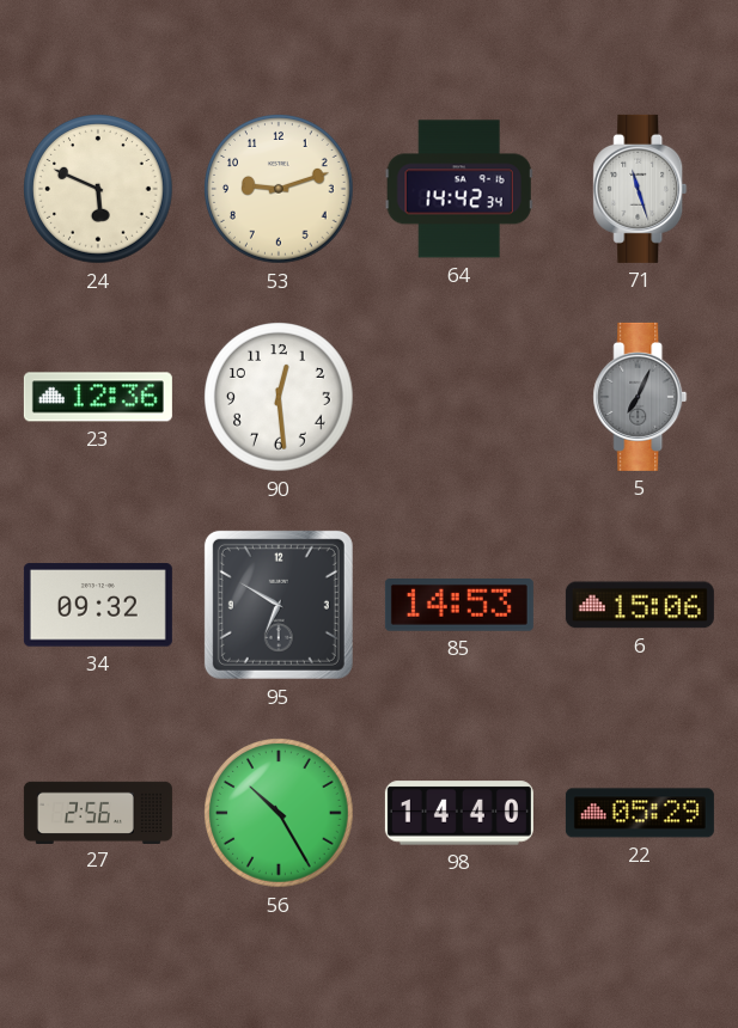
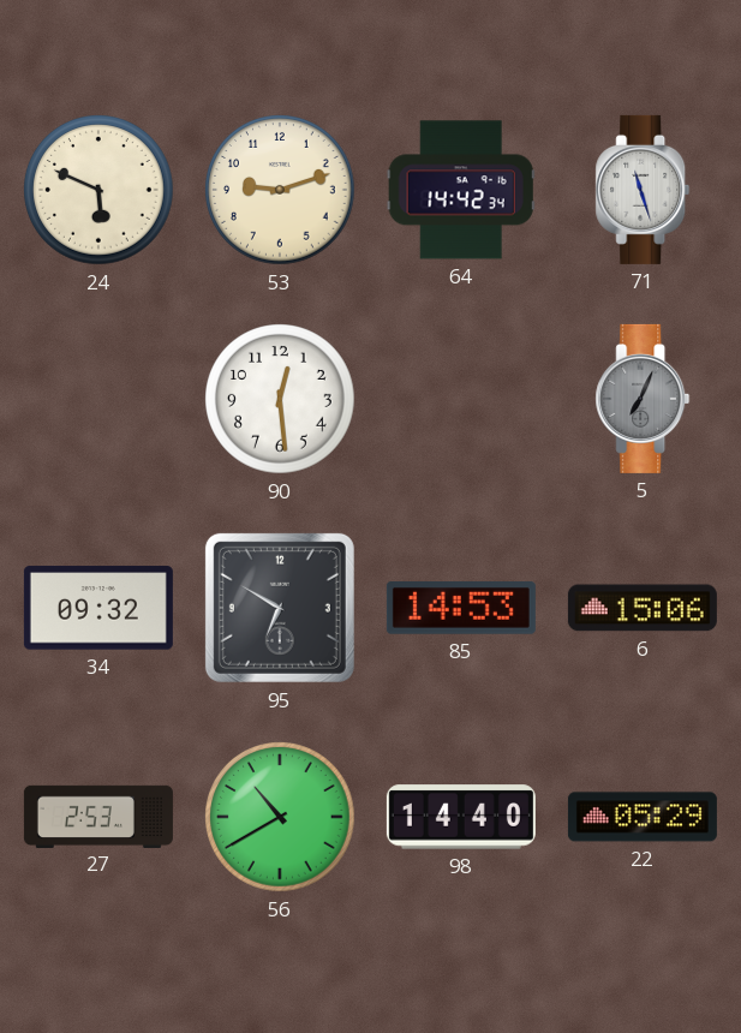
23: 12:36 -> none
27: 2:56 -> 2:53
56: 10:25 -> 10:40
